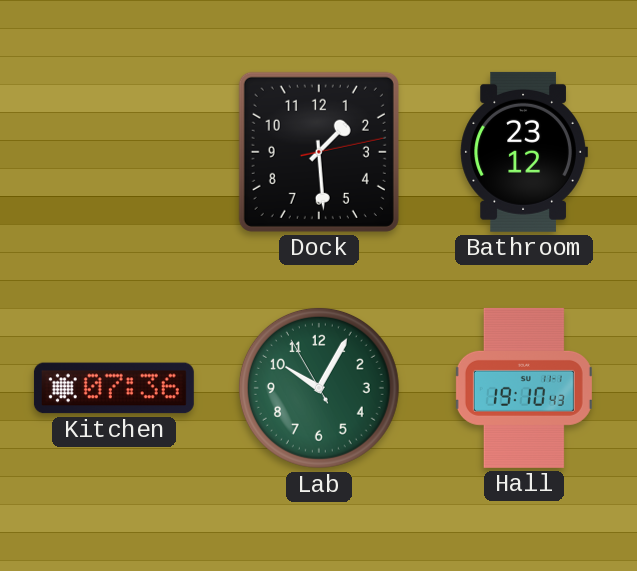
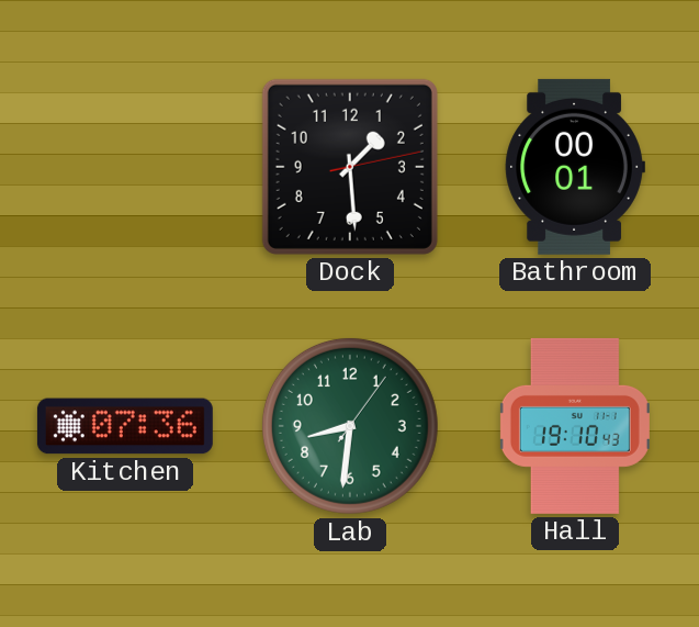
Bathroom: 23:12 -> 00:01
Lab: 10:04 -> 8:31
